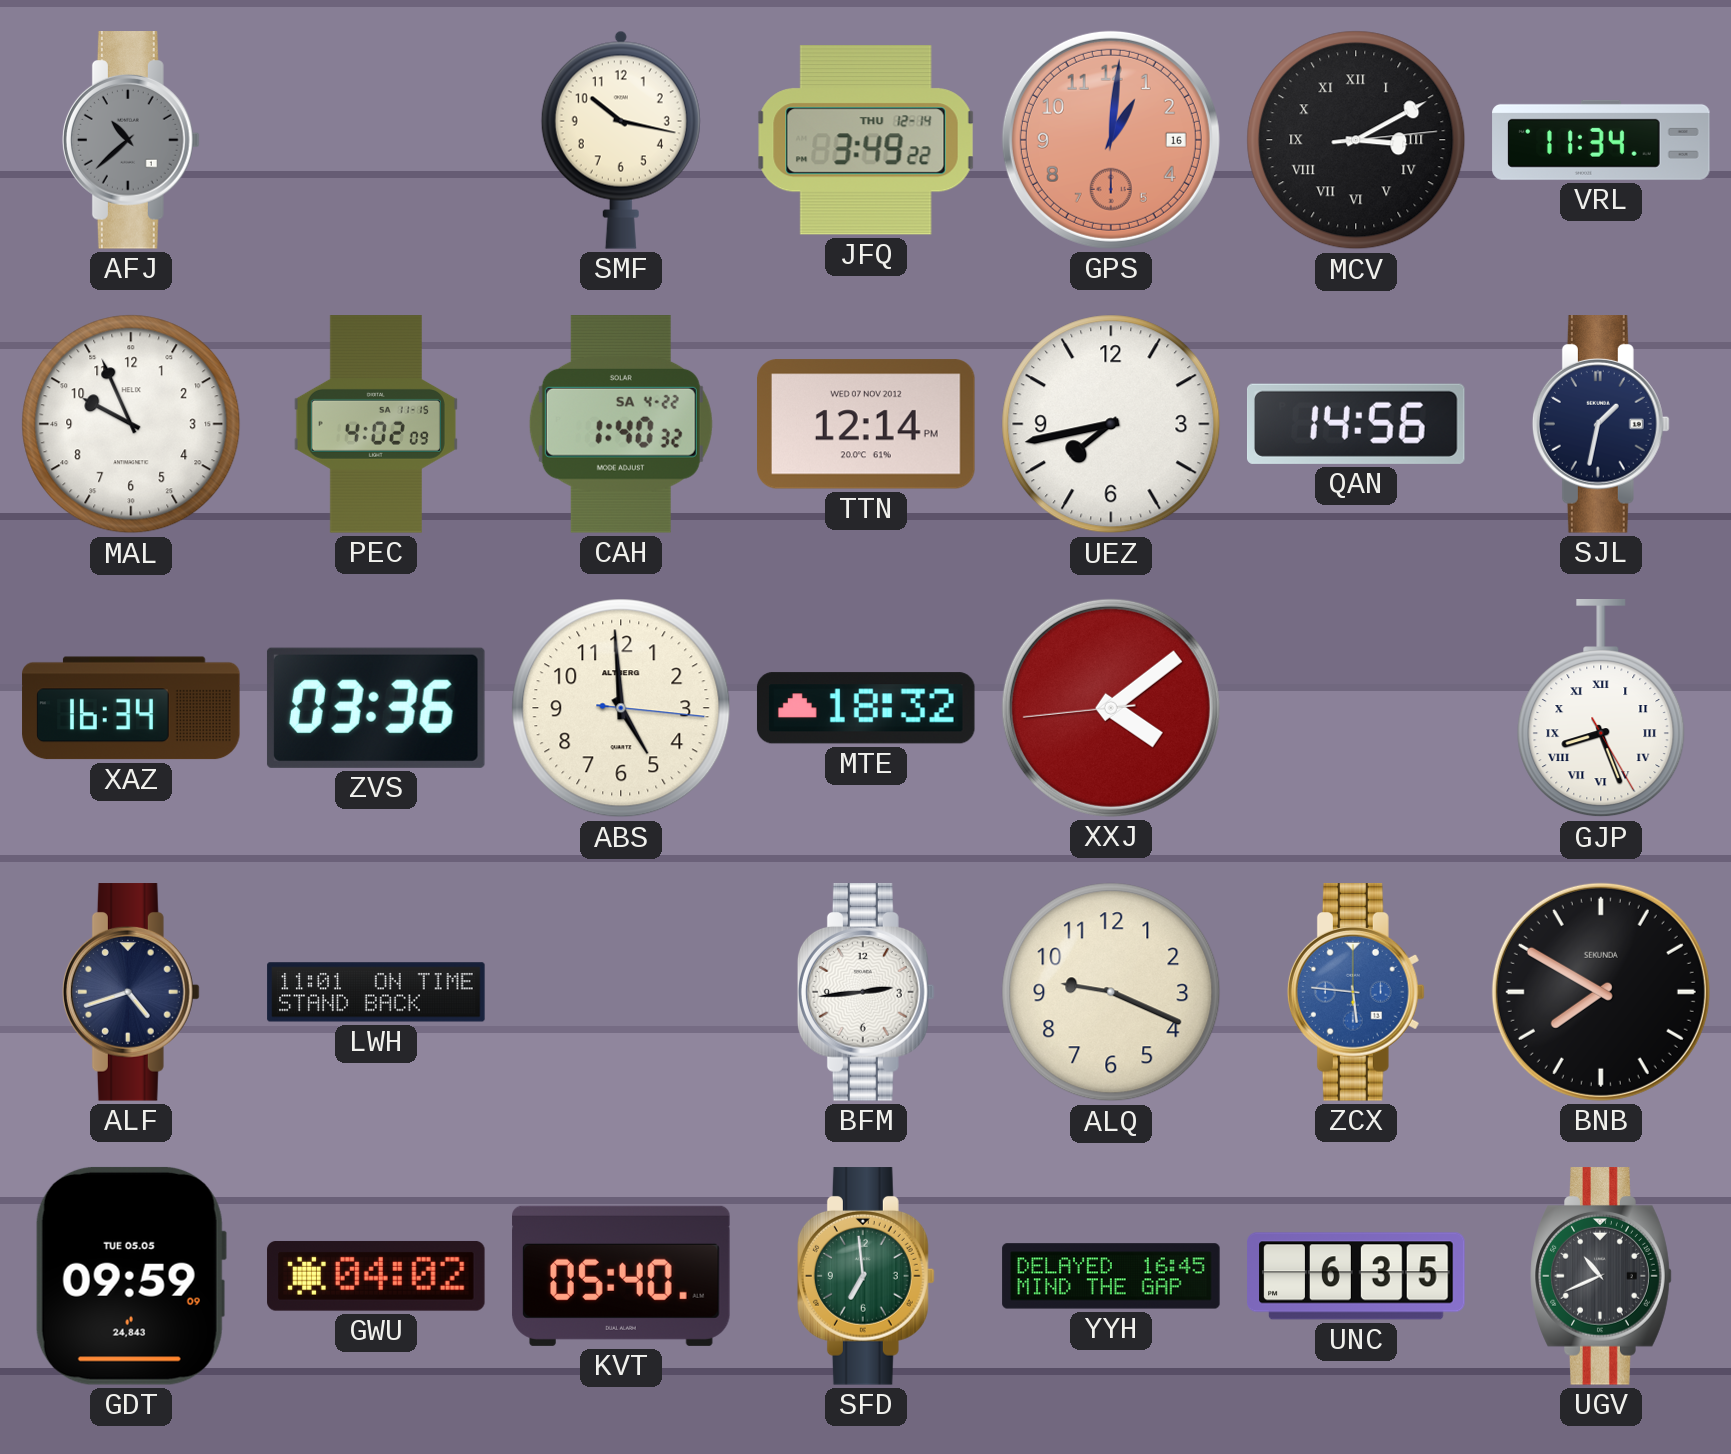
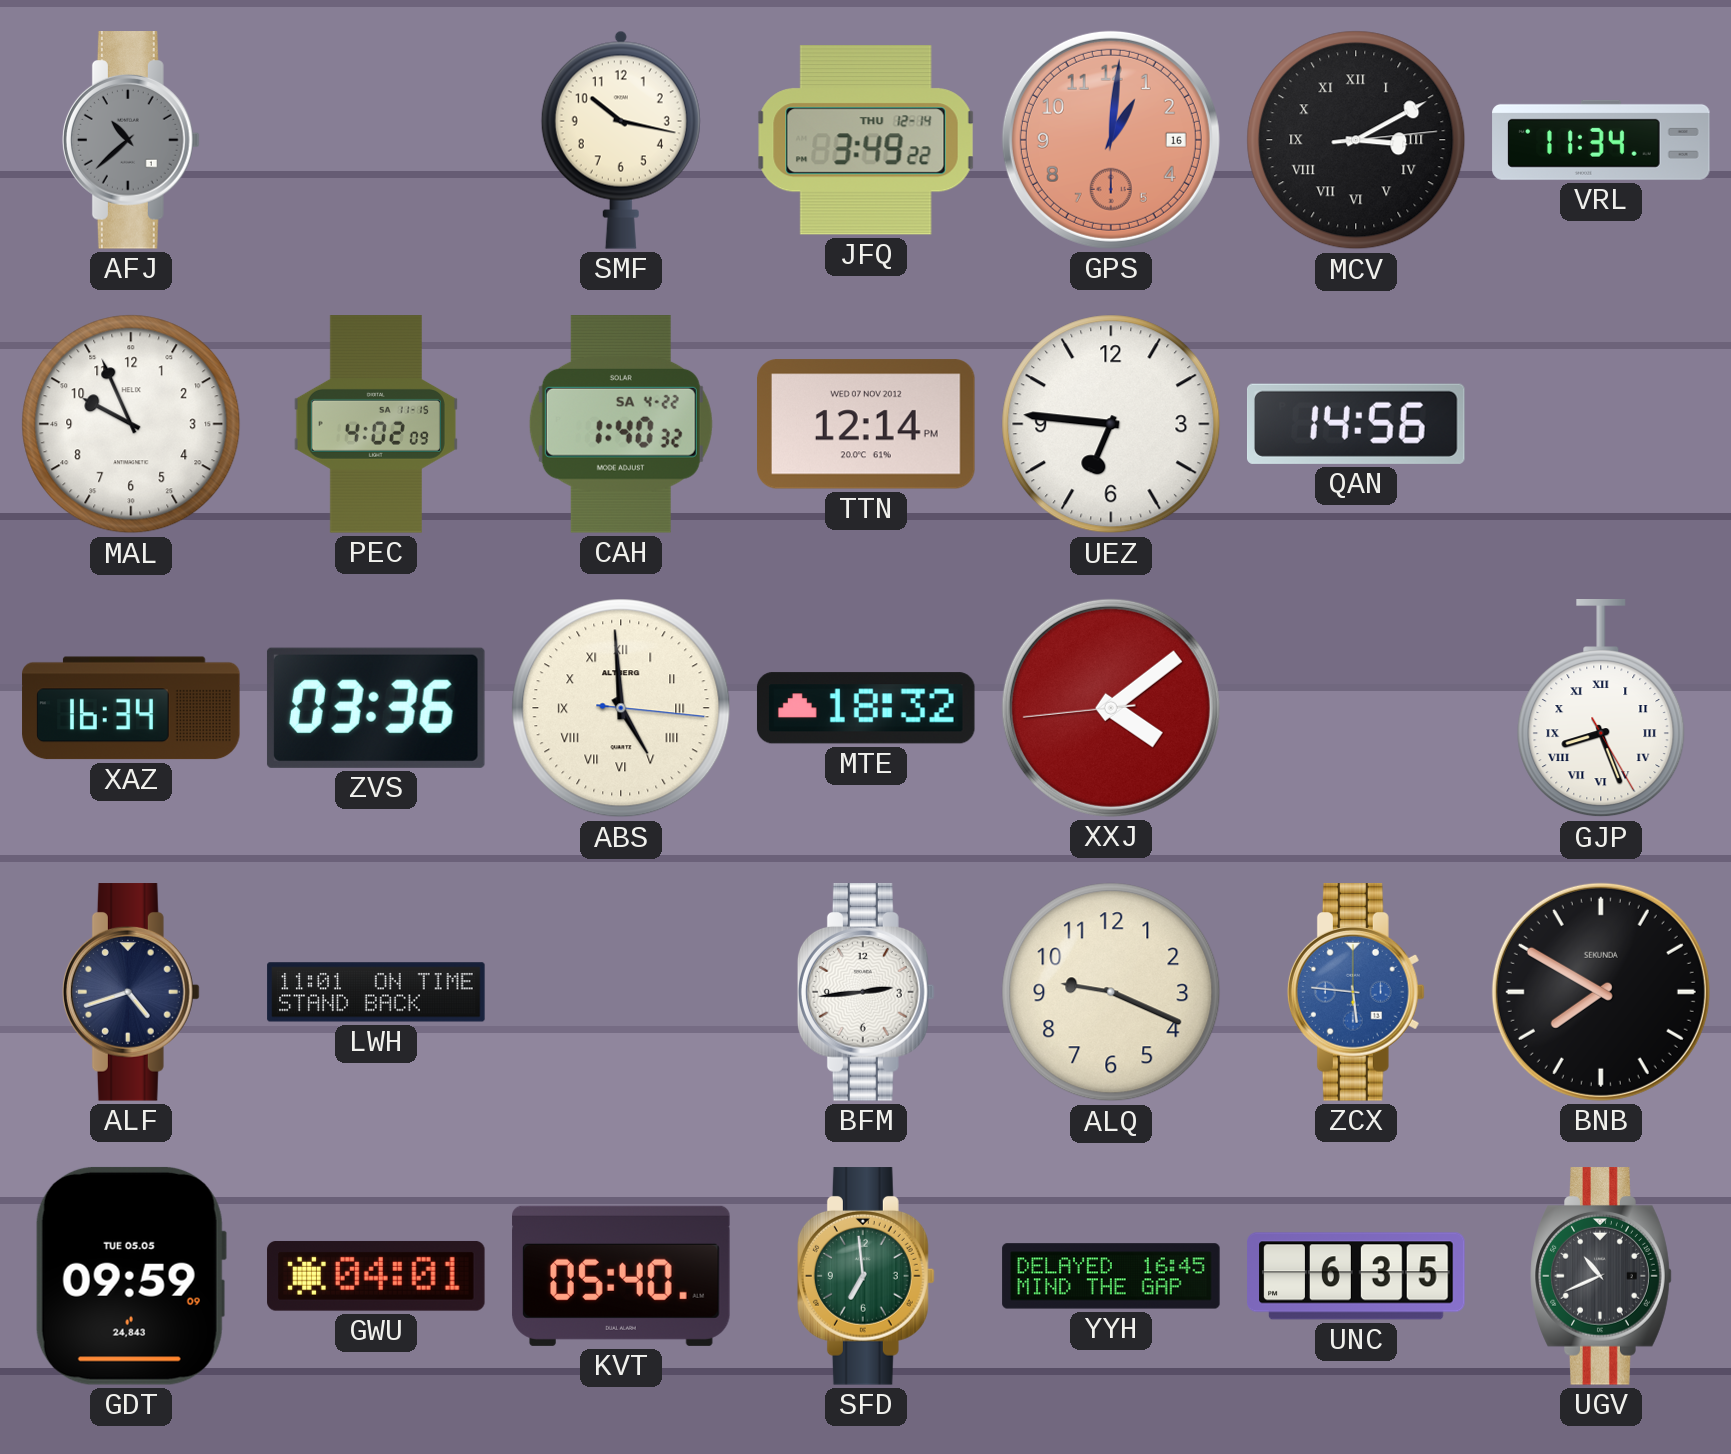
UEZ: 7:43 -> 6:46
SJL: 1:32 -> none
ABS numerals: Arabic -> Roman
GWU: 04:02 -> 04:01
